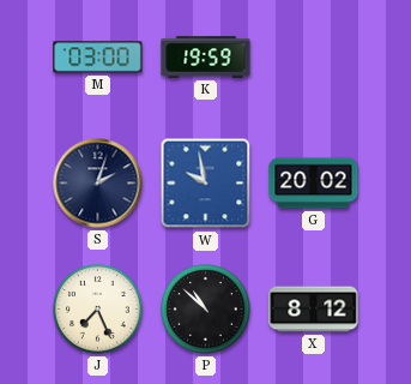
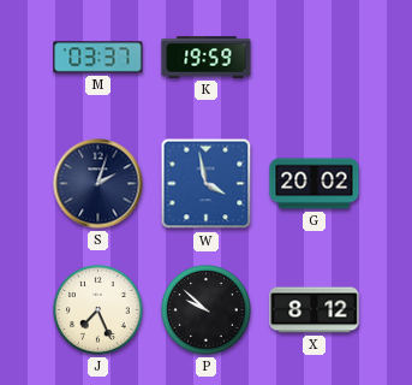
M: 03:00 -> 03:37
W: 9:58 -> 3:58
P: 10:52 -> 9:52
